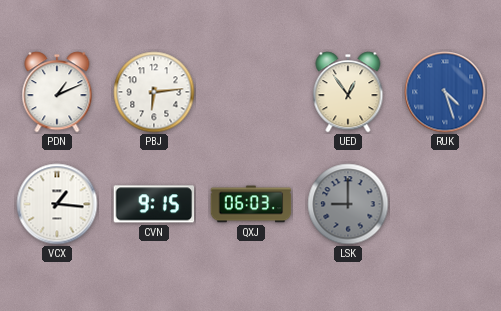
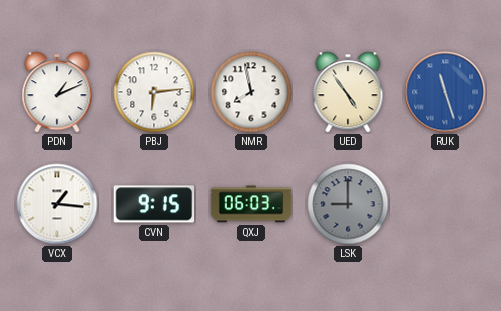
NMR: none -> 7:58
UED: 12:54 -> 4:54
RUK: 4:27 -> 11:27
